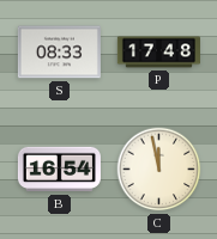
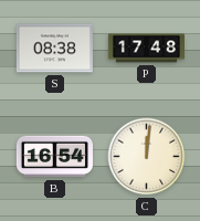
S: 08:33 -> 08:38
C: 11:58 -> 12:01
